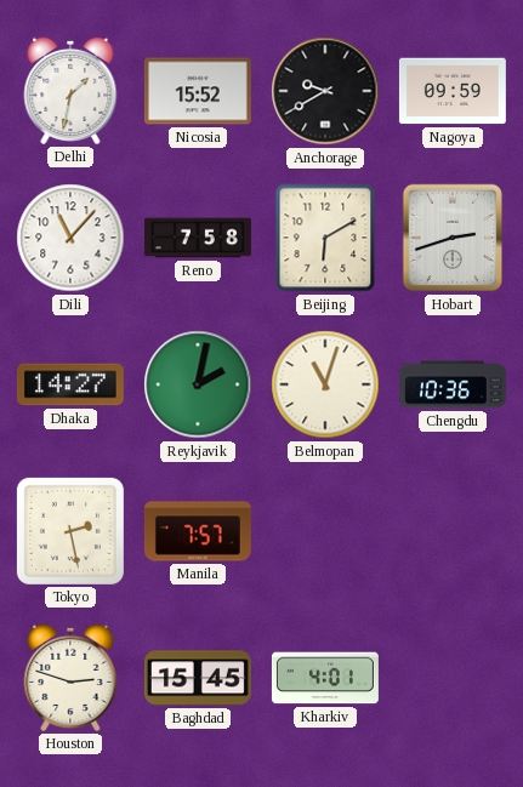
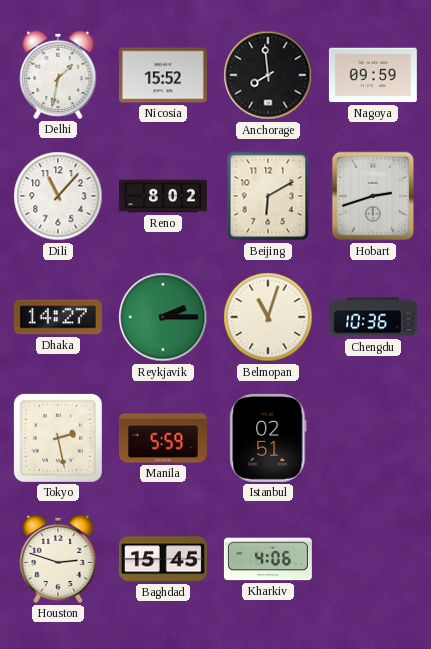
Anchorage: 9:40 -> 7:59
Reno: 7:58 -> 8:02
Reykjavik: 2:02 -> 2:15
Manila: 7:57 -> 5:59
Istanbul: none -> 02:51
Kharkiv: 4:01 -> 4:06
